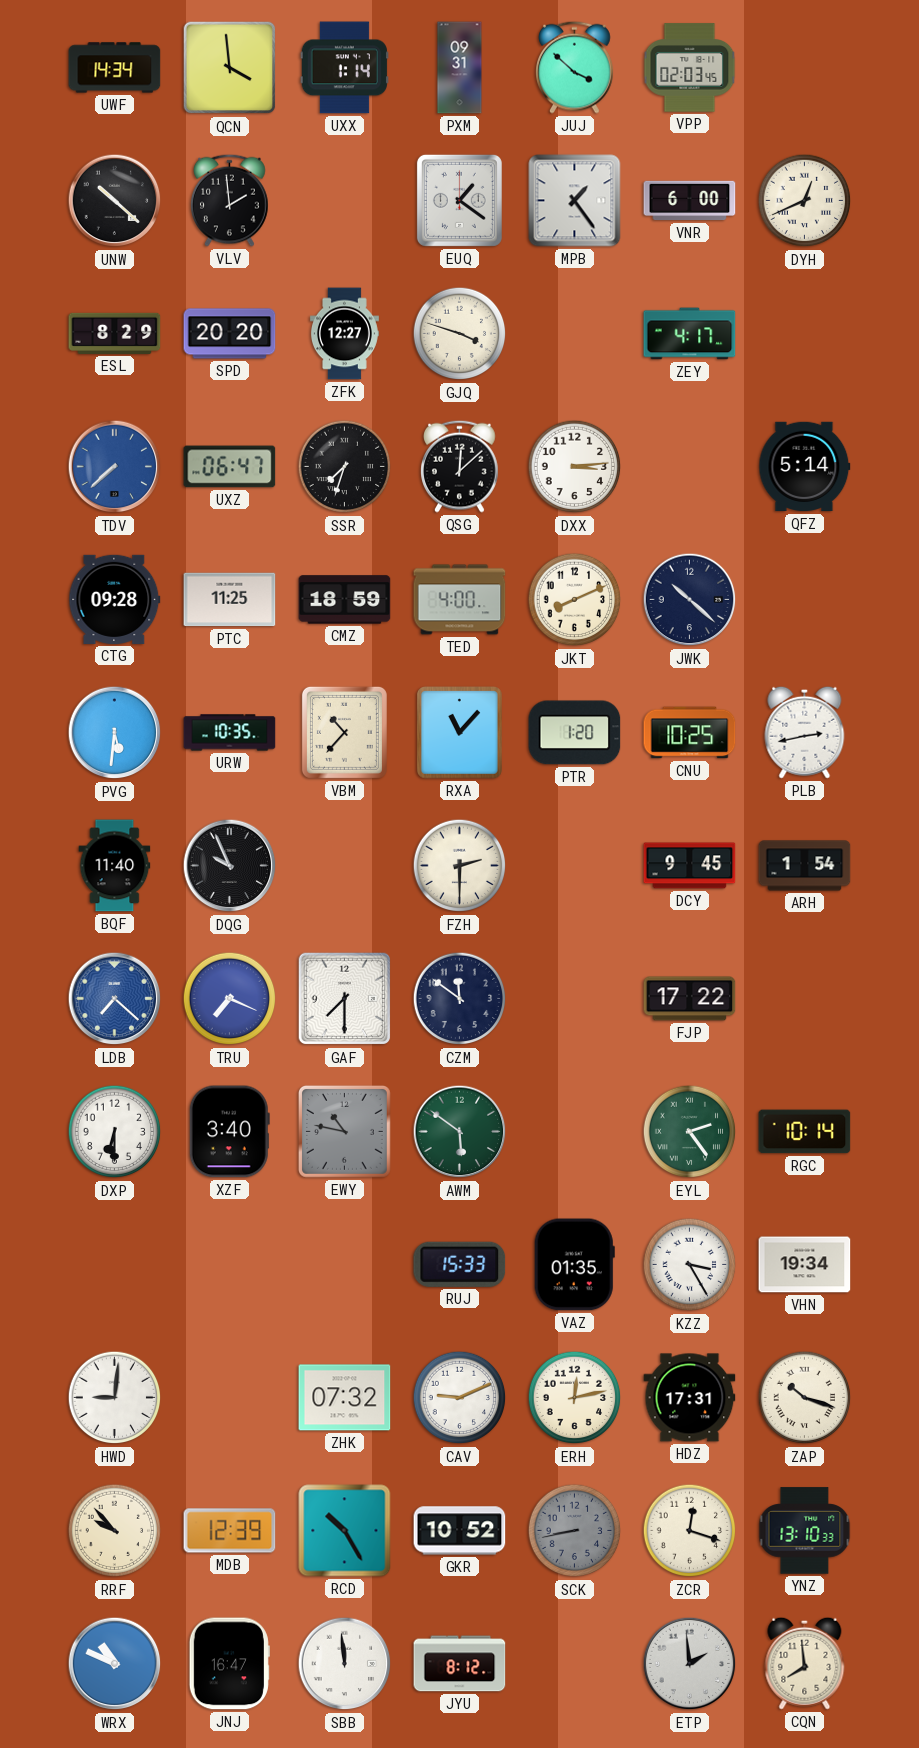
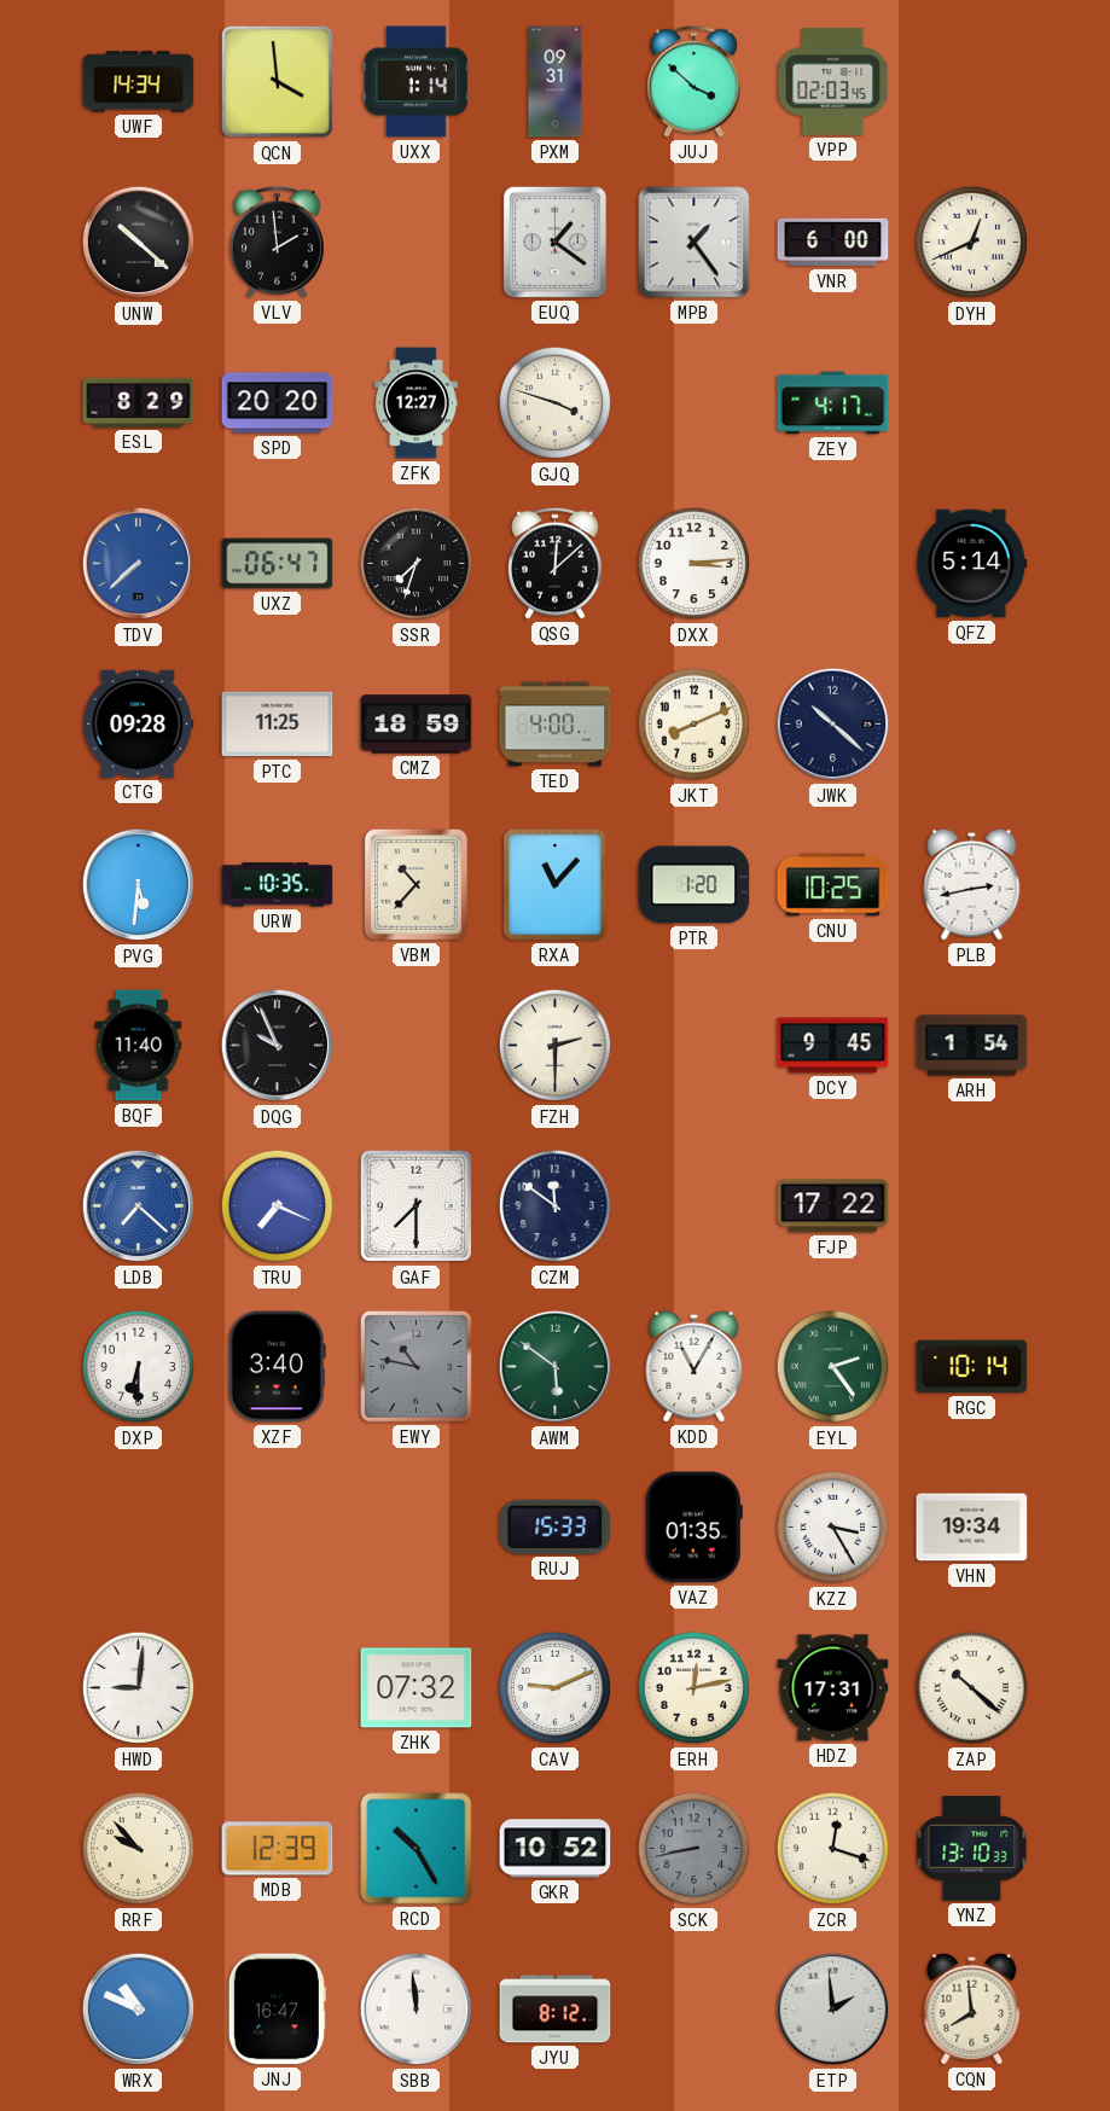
KDD: none -> 11:05
ZAP: 10:18 -> 10:22
